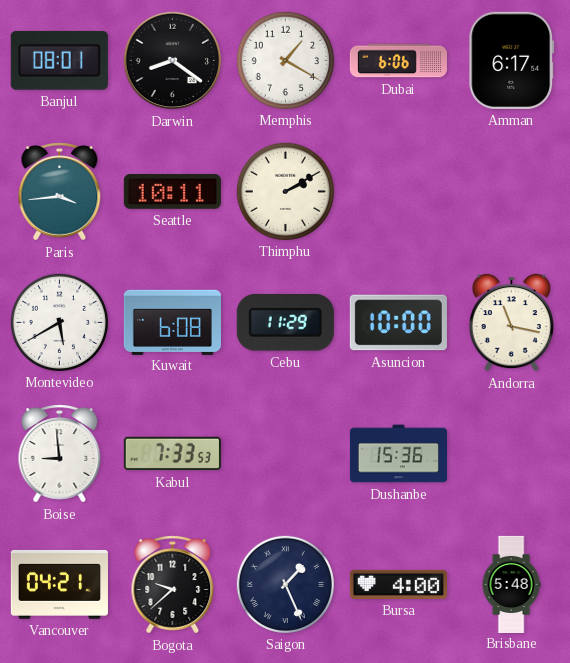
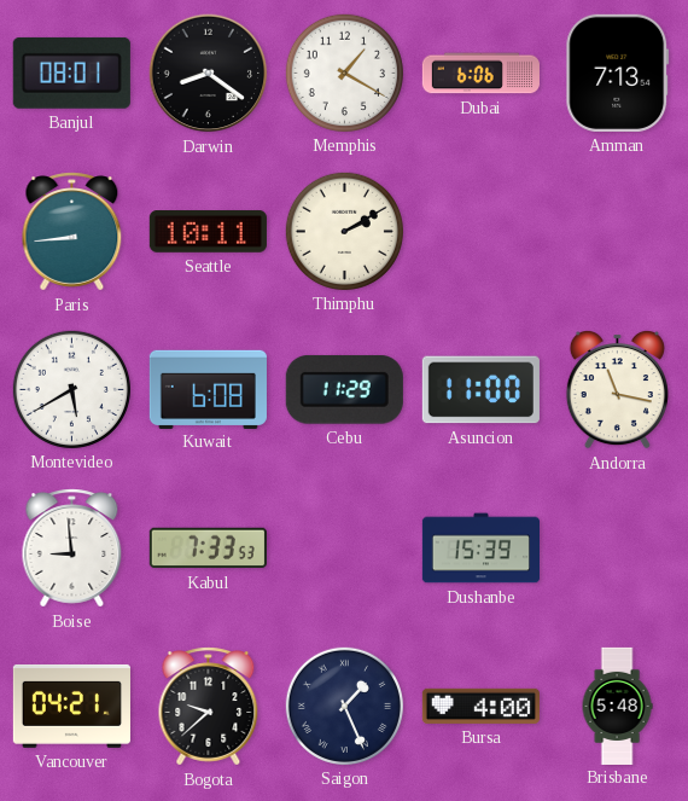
Amman: 6:17 -> 7:13
Paris: 3:44 -> 8:44
Asuncion: 10:00 -> 11:00
Dushanbe: 15:36 -> 15:39
